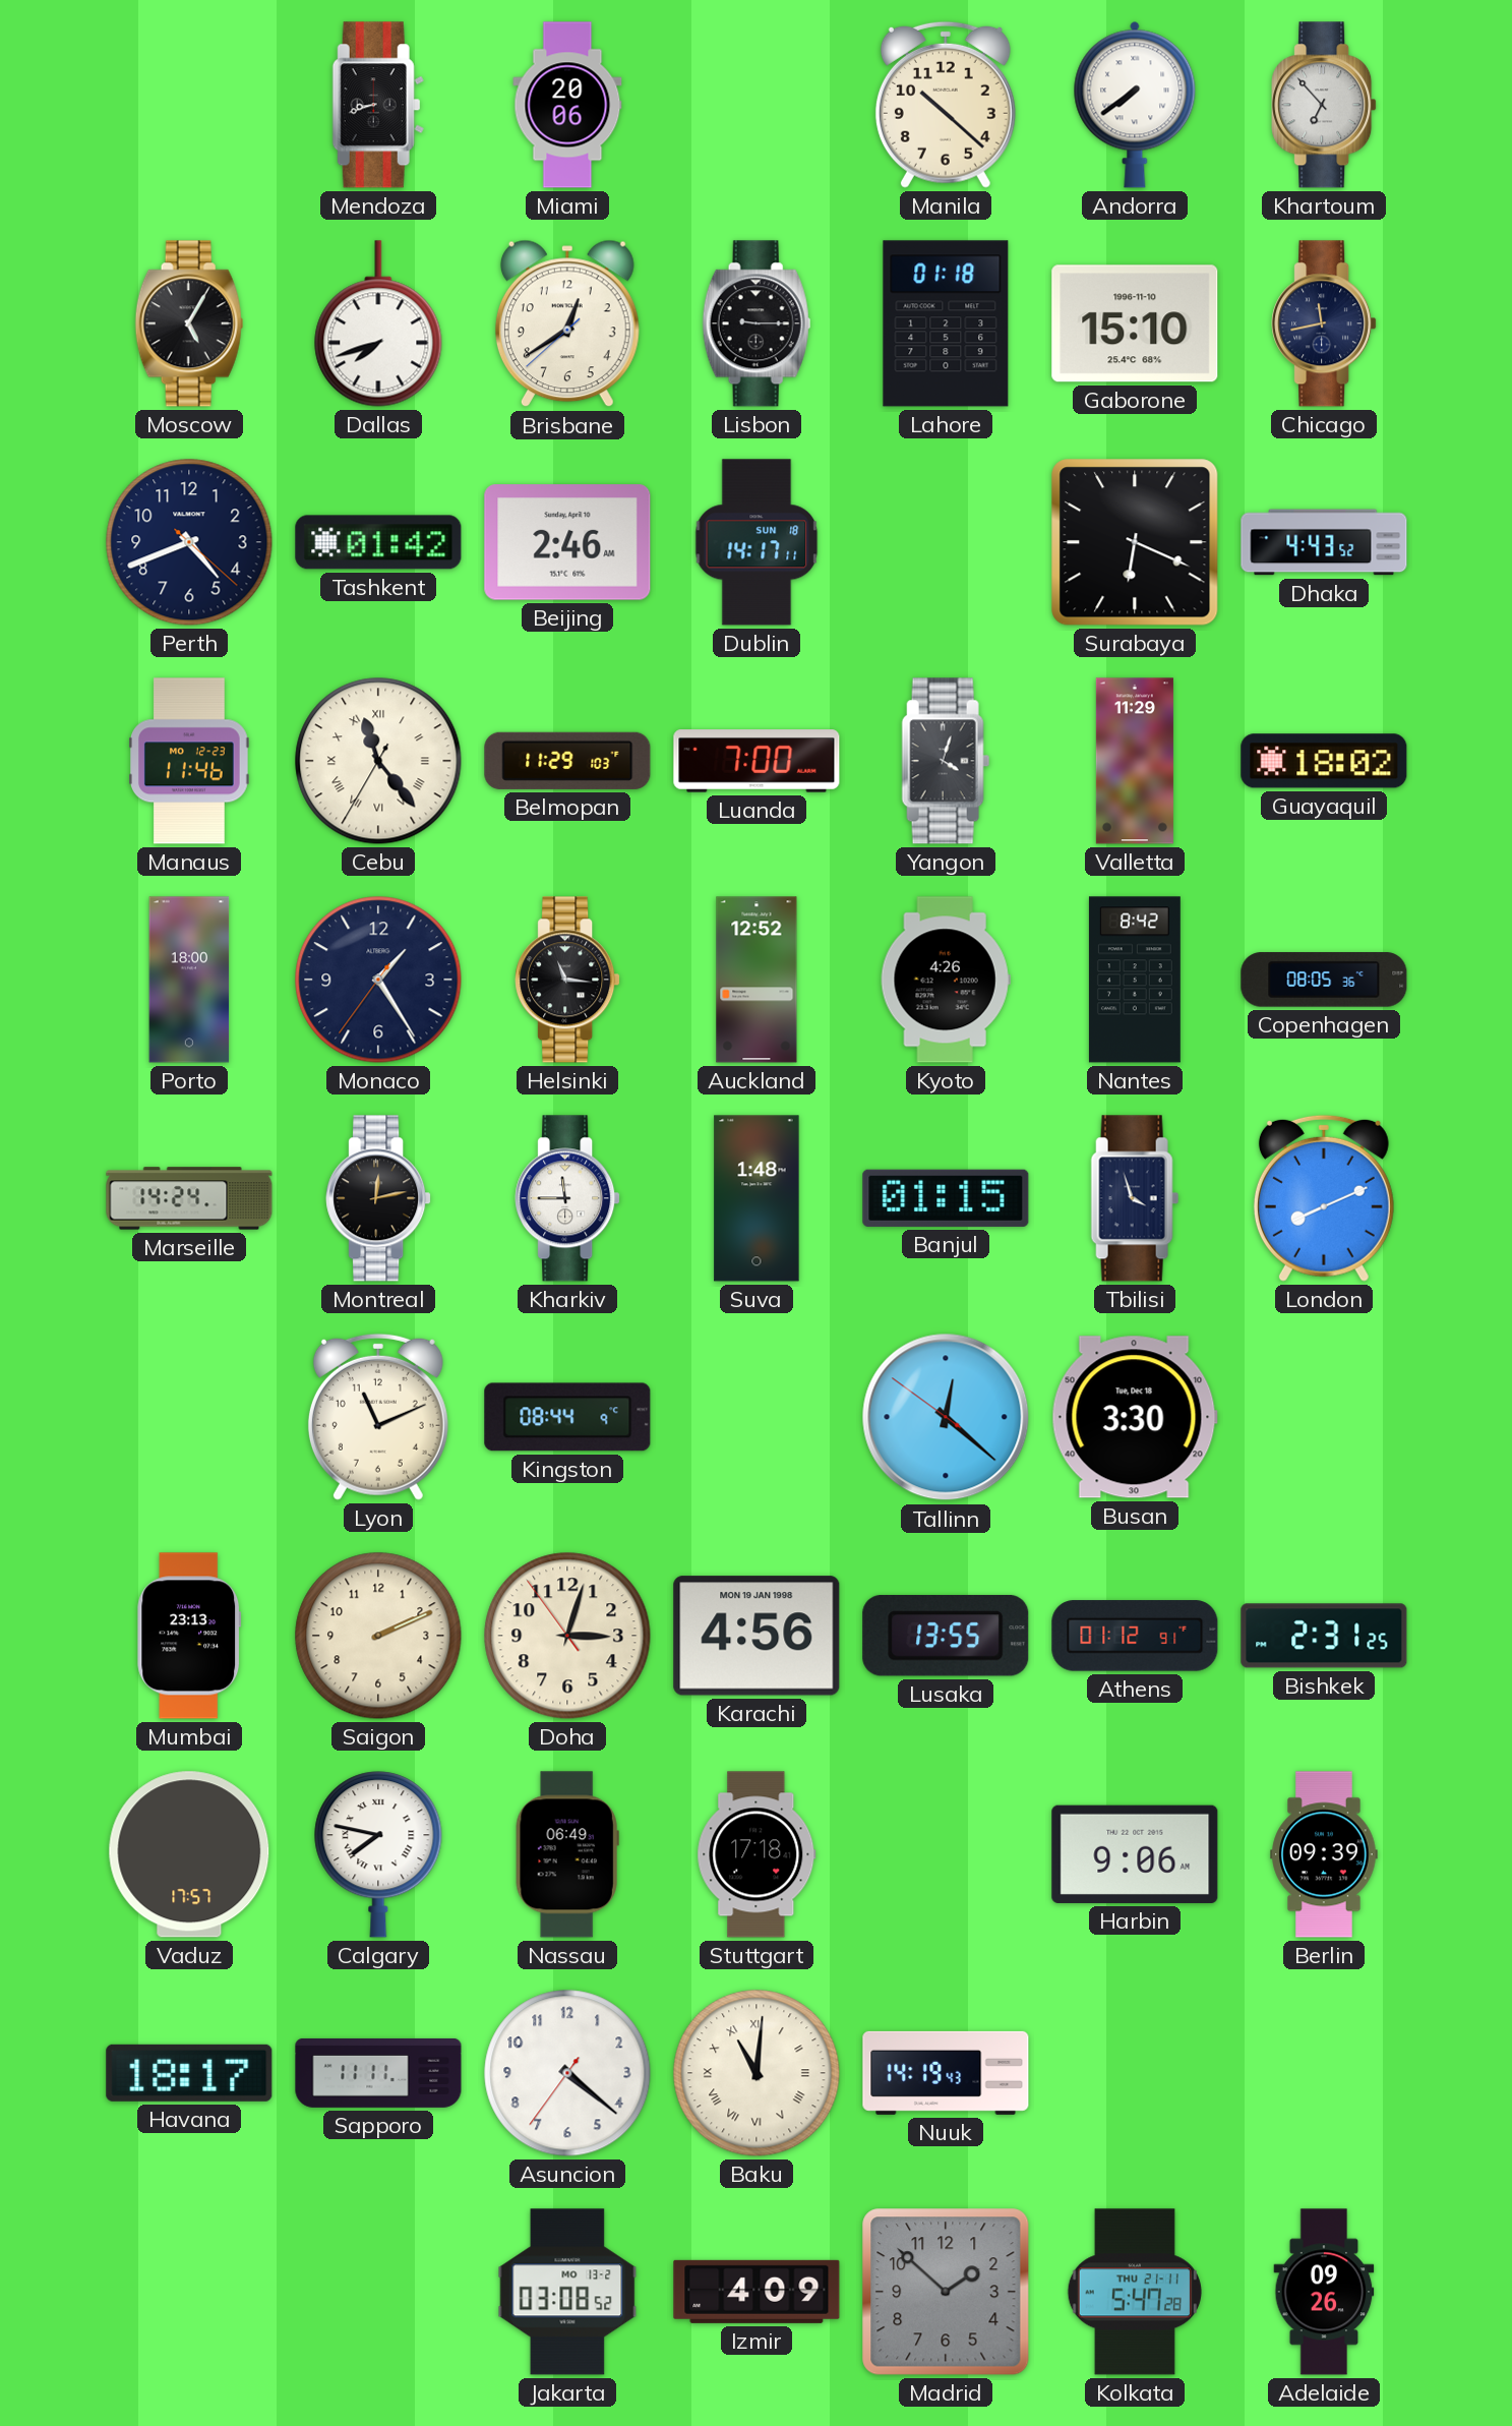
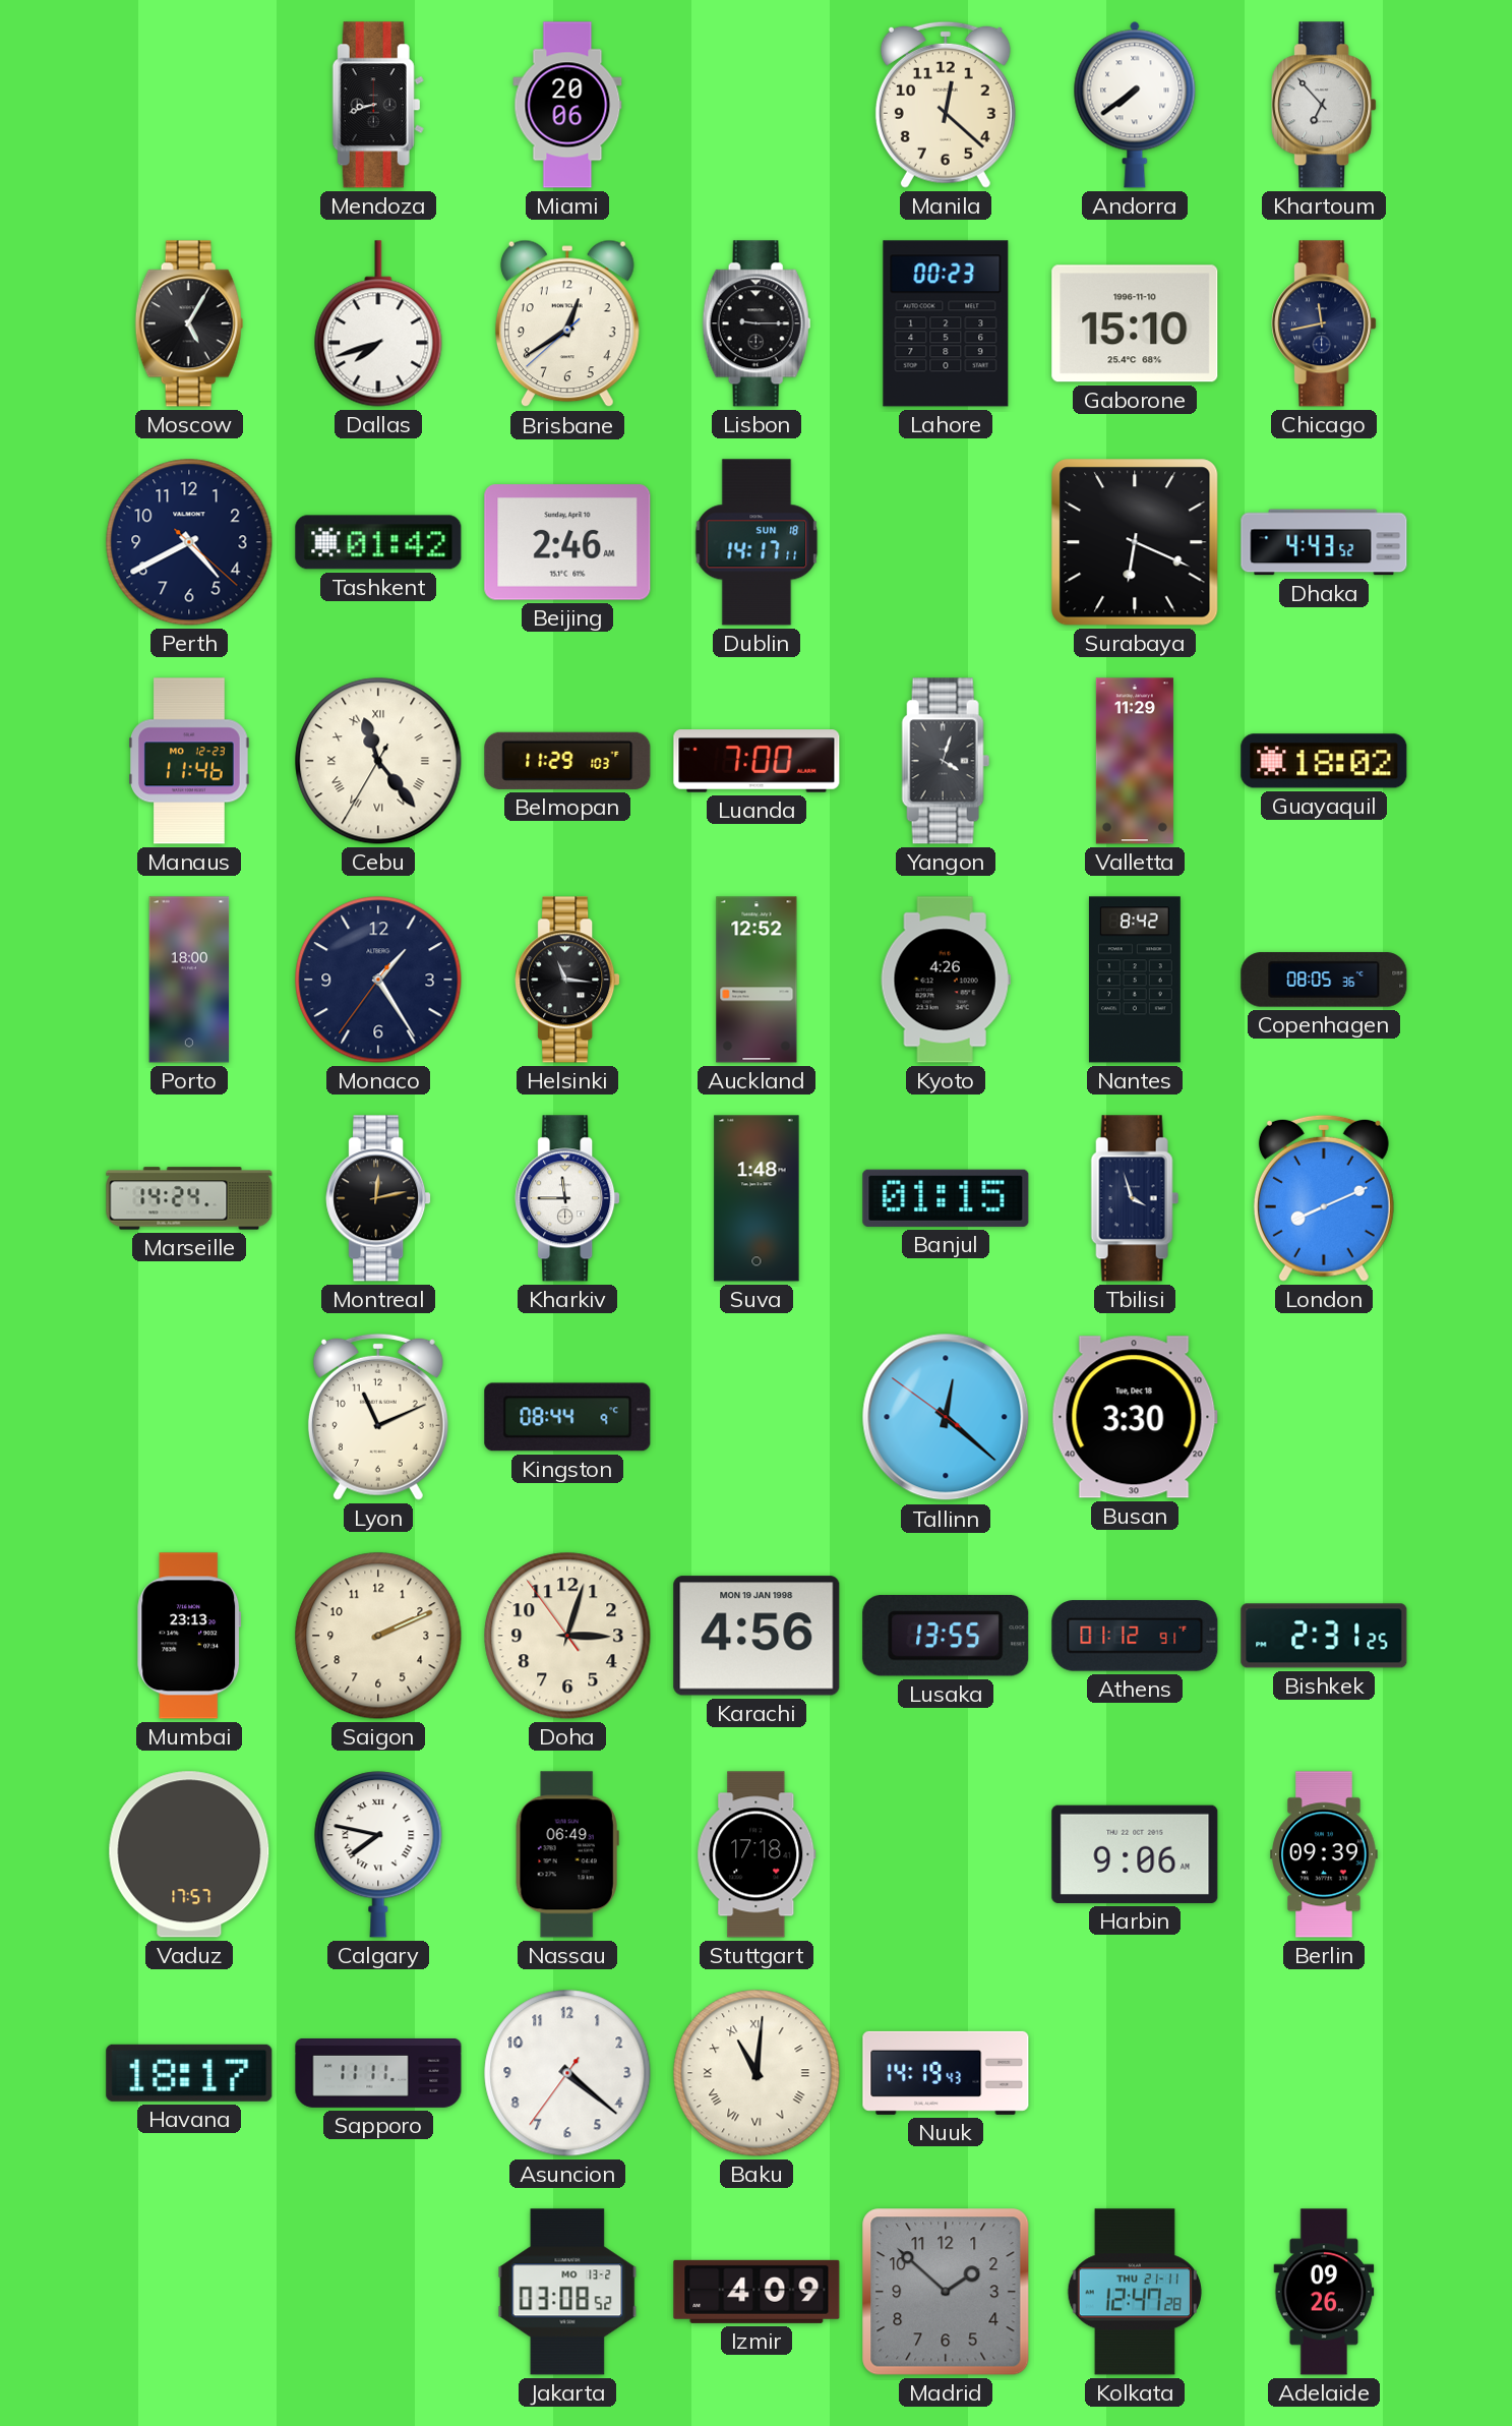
Manila: 10:22 -> 12:22
Lahore: 01:18 -> 00:23
Perth: 4:41 -> 4:40
Kolkata: 5:47 -> 12:47
